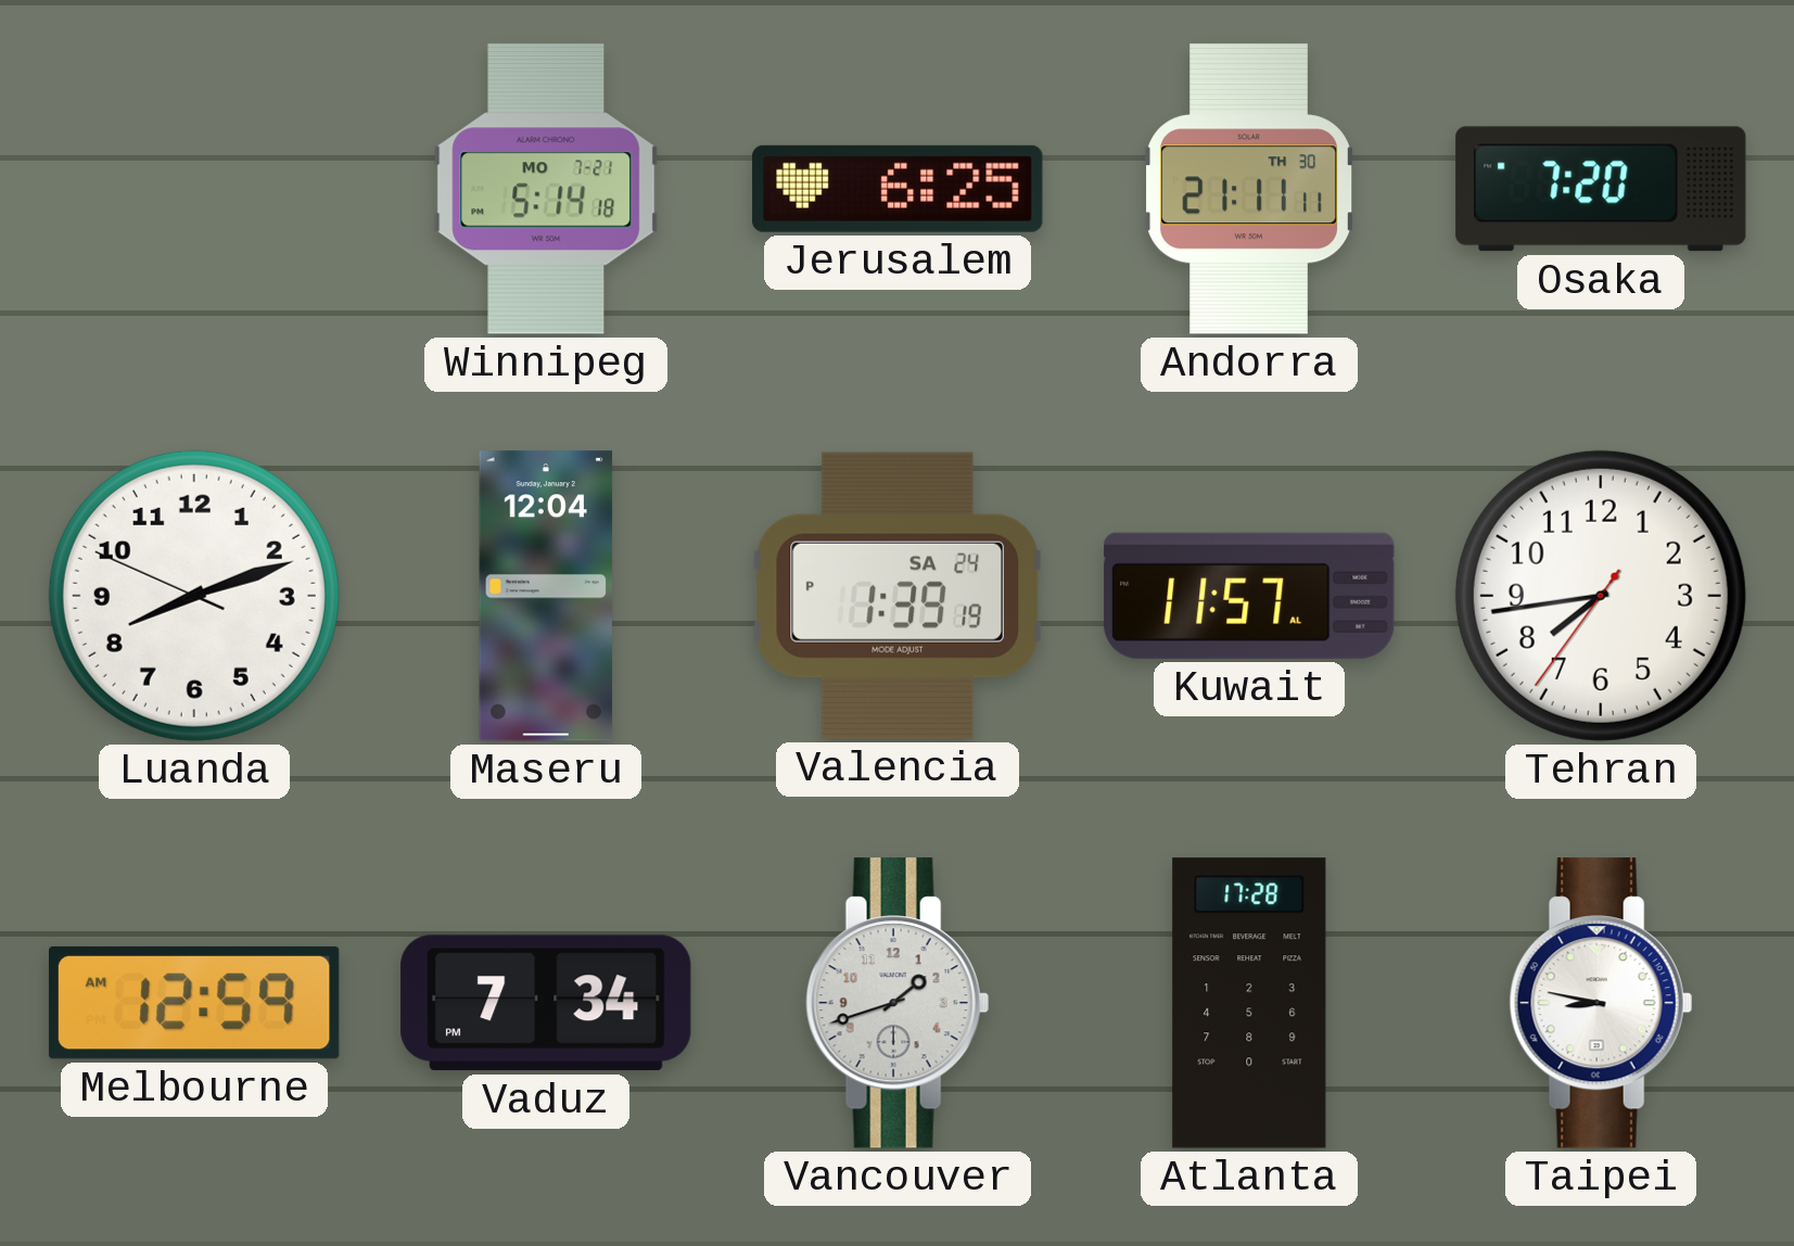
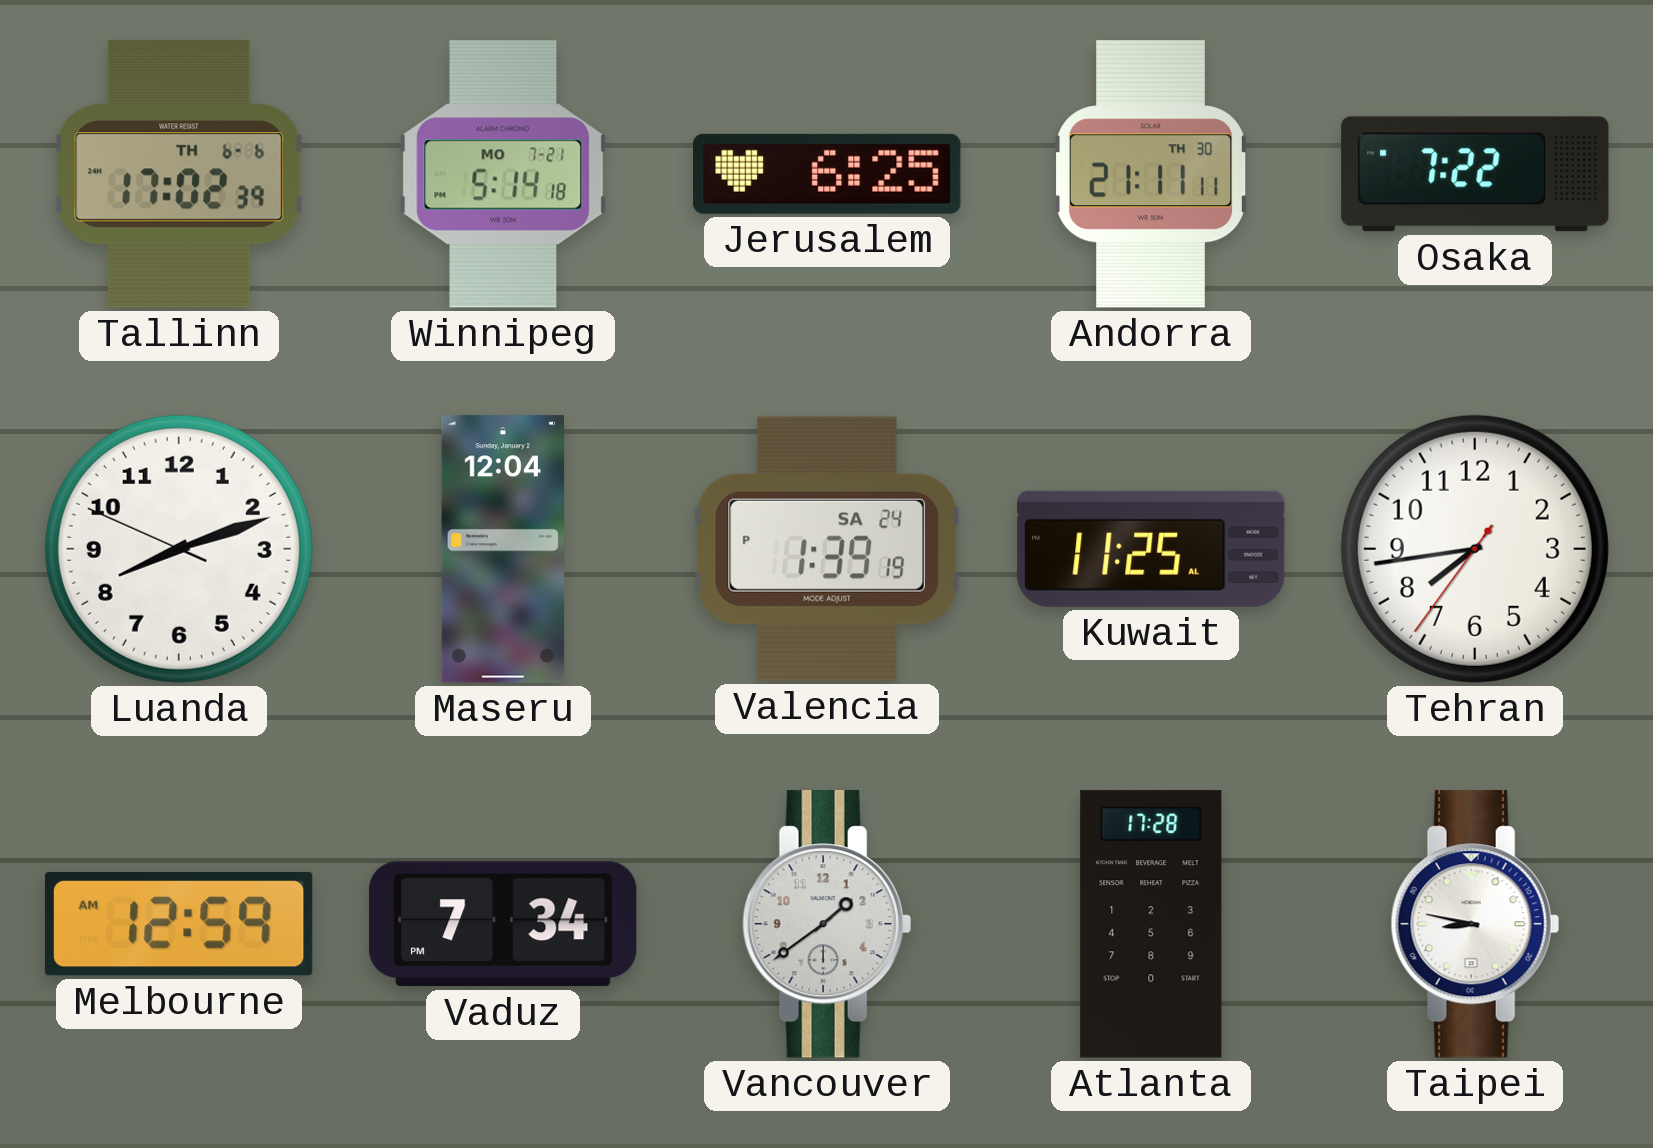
Tallinn: none -> 17:02
Osaka: 7:20 -> 7:22
Kuwait: 11:57 -> 11:25
Vancouver: 1:42 -> 1:39
